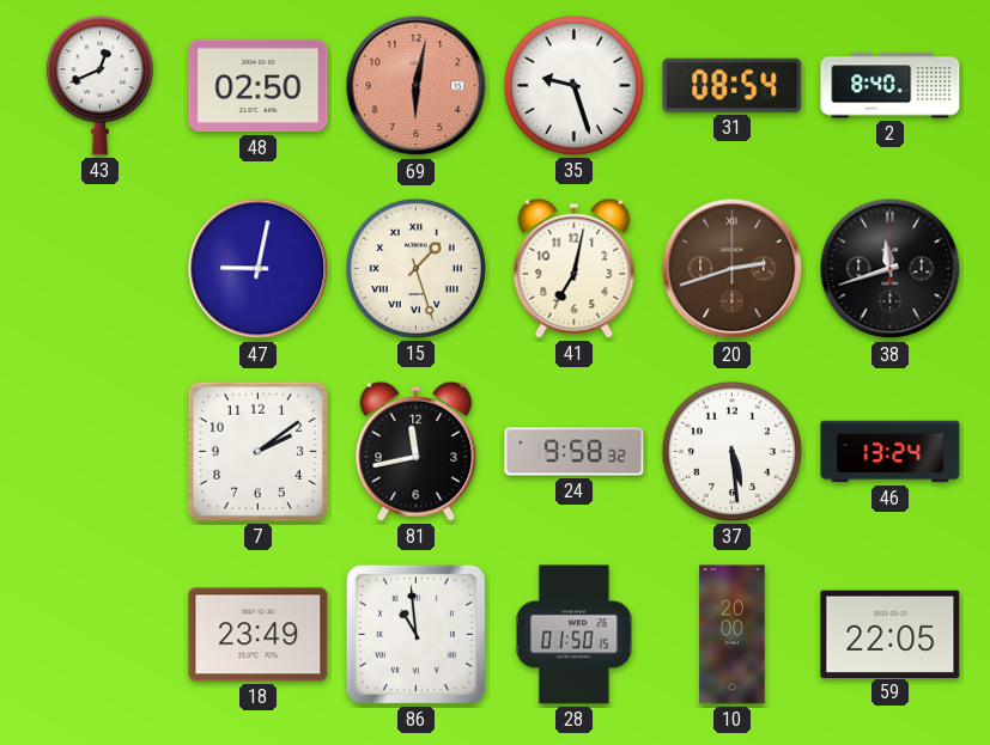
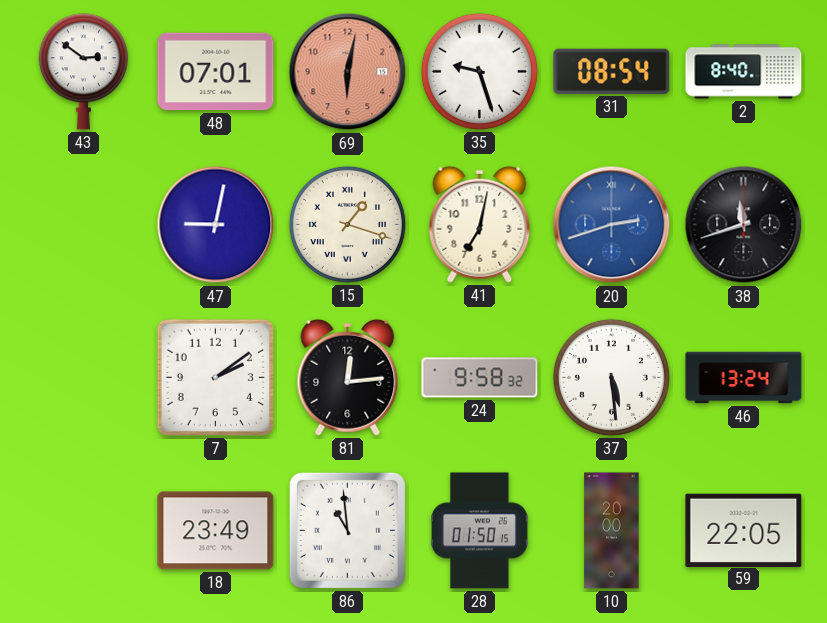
43: 12:41 -> 2:51
48: 02:50 -> 07:01
15: 1:27 -> 1:18
20 dial: brown -> blue
81: 11:43 -> 12:14
